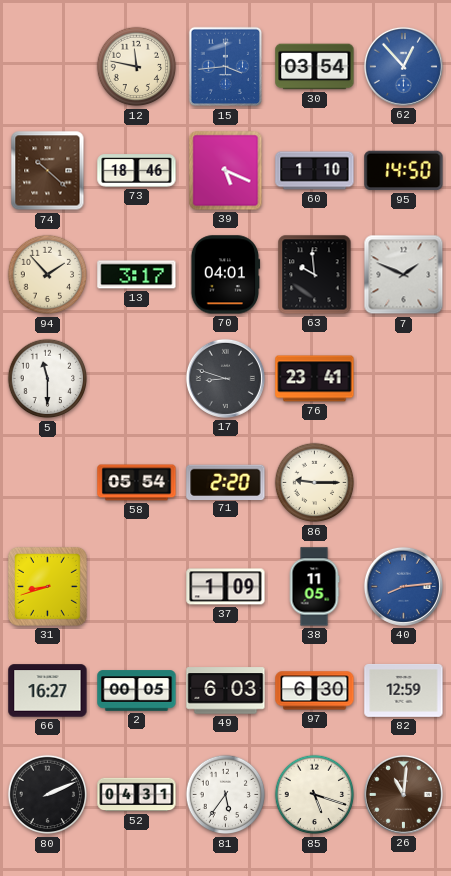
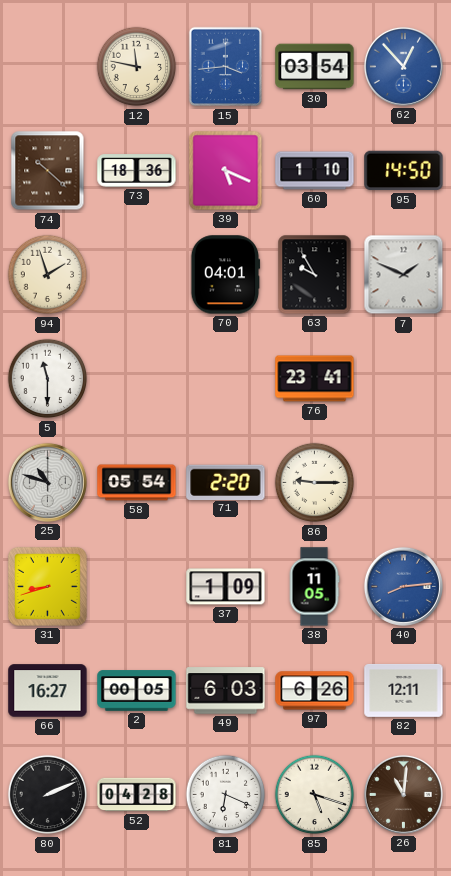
73: 18:46 -> 18:36
94: 1:53 -> 1:57
13: 3:17 -> none
63: 9:59 -> 9:55
17: 8:48 -> none
25: none -> 10:48
97: 6:30 -> 6:26
82: 12:59 -> 12:11
52: 04:31 -> 04:28
81: 5:36 -> 6:19
